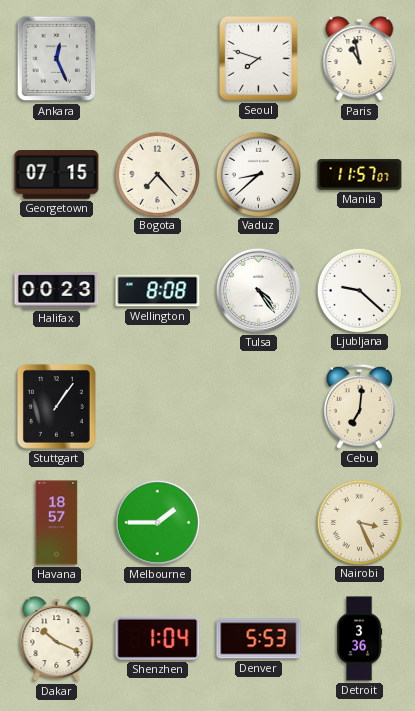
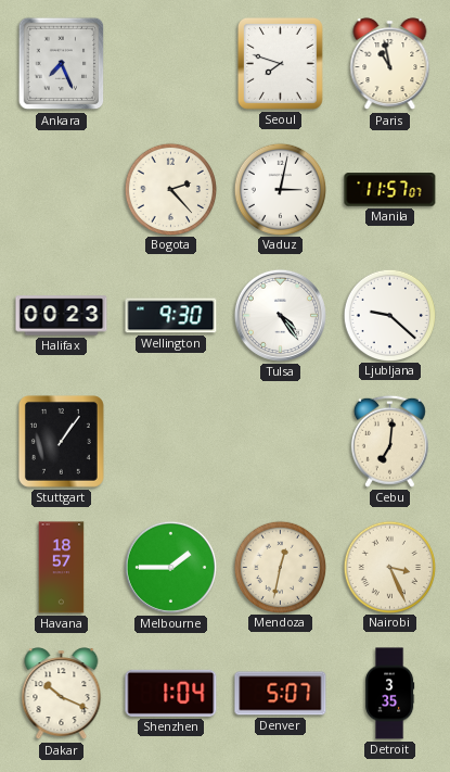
Ankara: 12:26 -> 7:26
Georgetown: 07:15 -> none
Bogota: 7:23 -> 2:23
Vaduz: 8:38 -> 3:02
Wellington: 8:08 -> 9:30
Mendoza: none -> 12:32
Denver: 5:53 -> 5:07
Detroit: 3:36 -> 3:35
